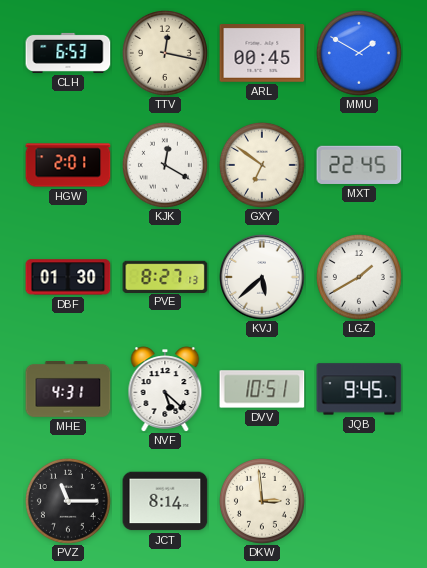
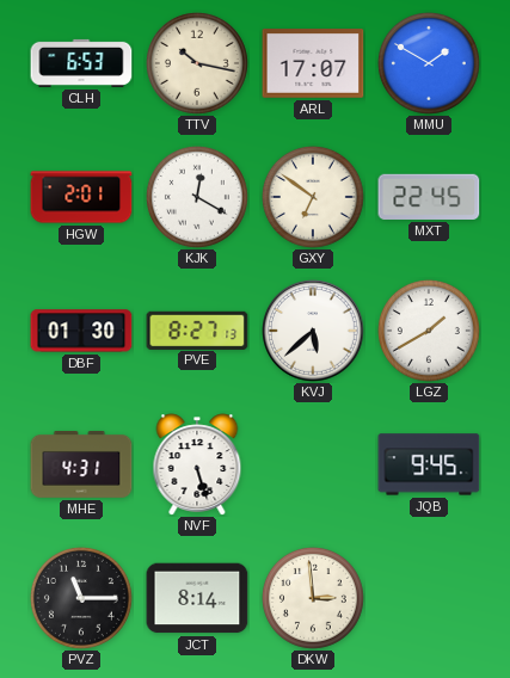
TTV: 12:17 -> 10:17
ARL: 00:45 -> 17:07
NVF: 5:22 -> 5:27
DVV: 10:51 -> none
